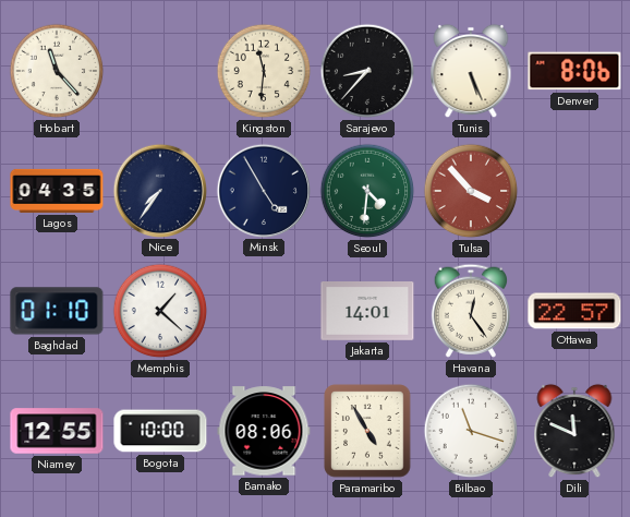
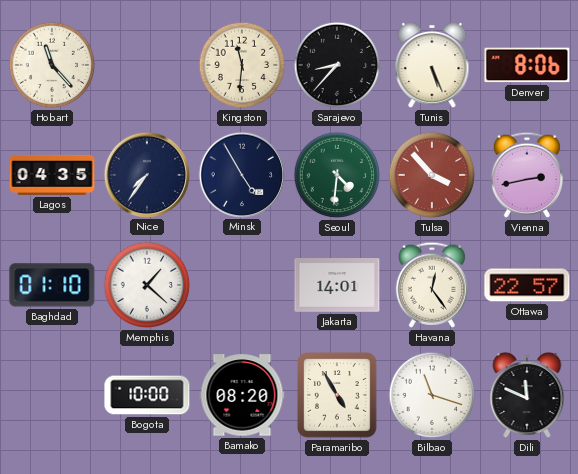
Vienna: none -> 2:43
Niamey: 12:55 -> none
Bamako: 08:06 -> 08:20
